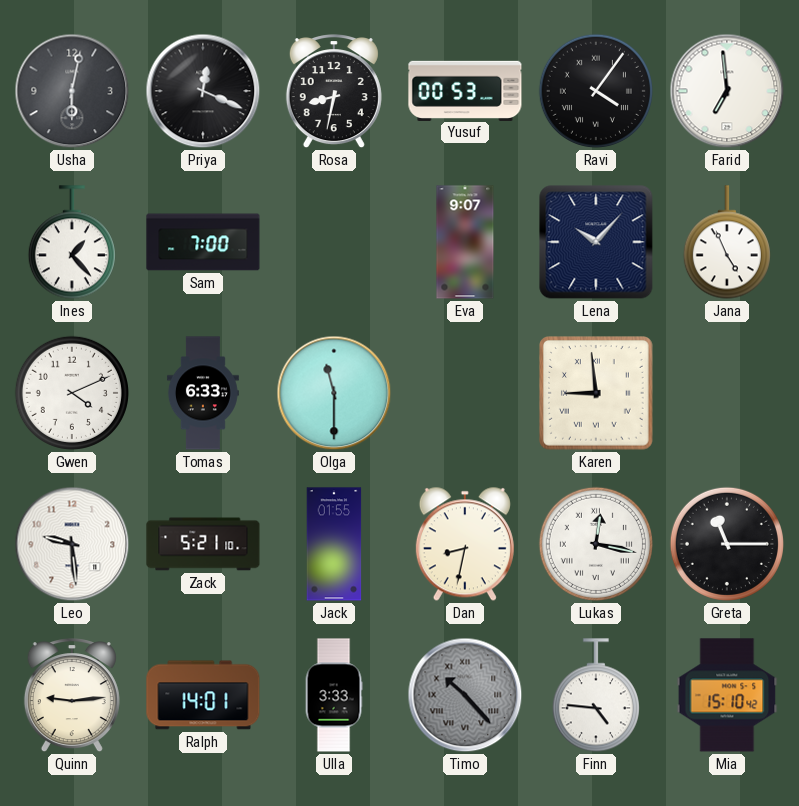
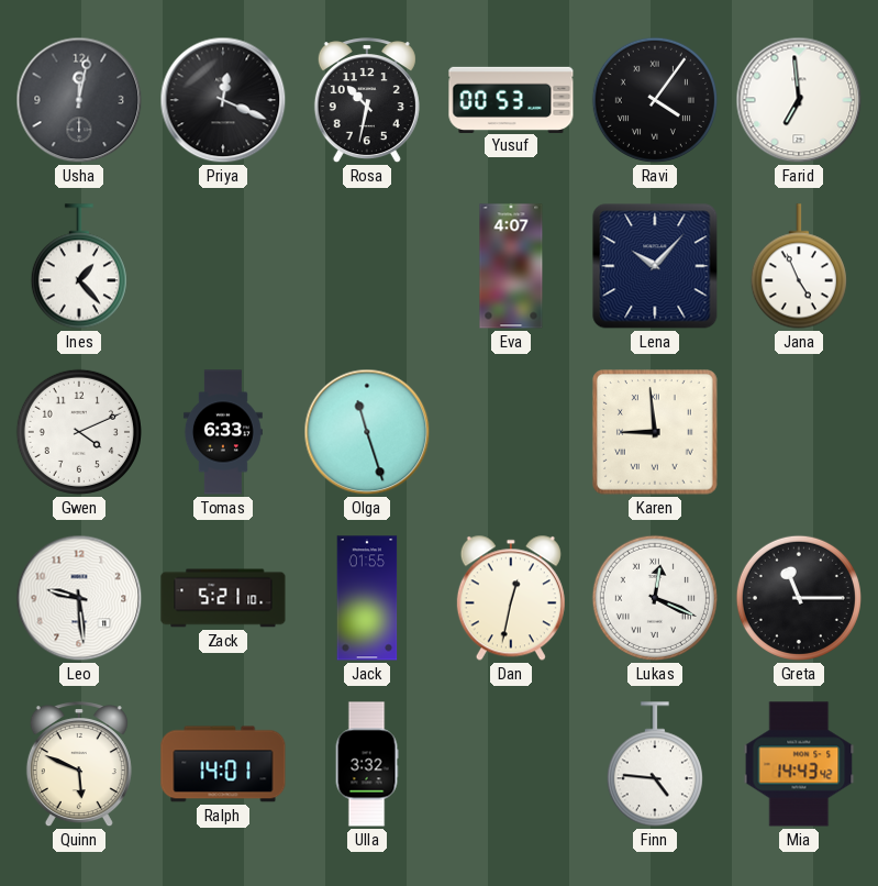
Usha: 6:02 -> 12:02
Rosa: 8:32 -> 10:32
Sam: 7:00 -> none
Eva: 9:07 -> 4:07
Olga: 11:30 -> 11:27
Dan: 8:32 -> 12:32
Lukas: 12:17 -> 12:19
Quinn: 9:14 -> 5:49
Ulla: 3:33 -> 3:32
Timo: 10:23 -> none
Mia: 15:10 -> 14:43
